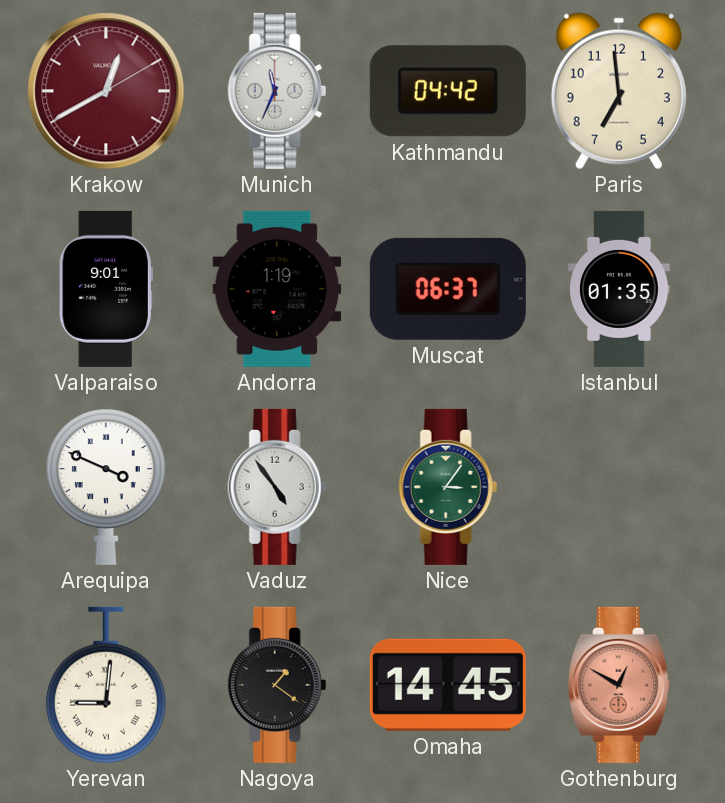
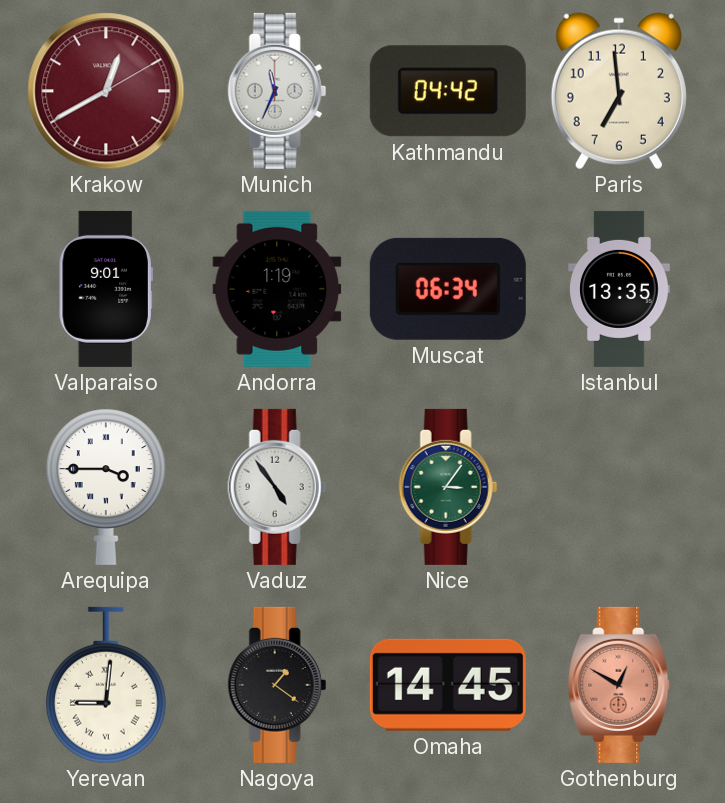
Muscat: 06:37 -> 06:34
Istanbul: 01:35 -> 13:35
Arequipa: 3:49 -> 3:45
